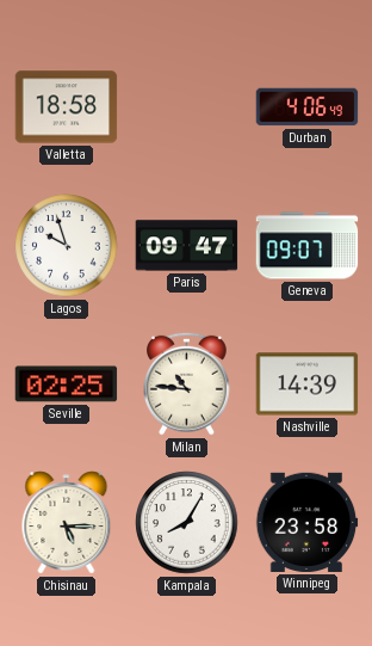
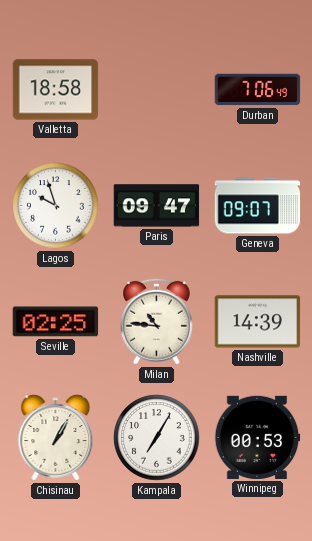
Durban: 4:06 -> 7:06
Chisinau: 5:15 -> 1:05
Kampala: 8:05 -> 7:05
Winnipeg: 23:58 -> 00:53
